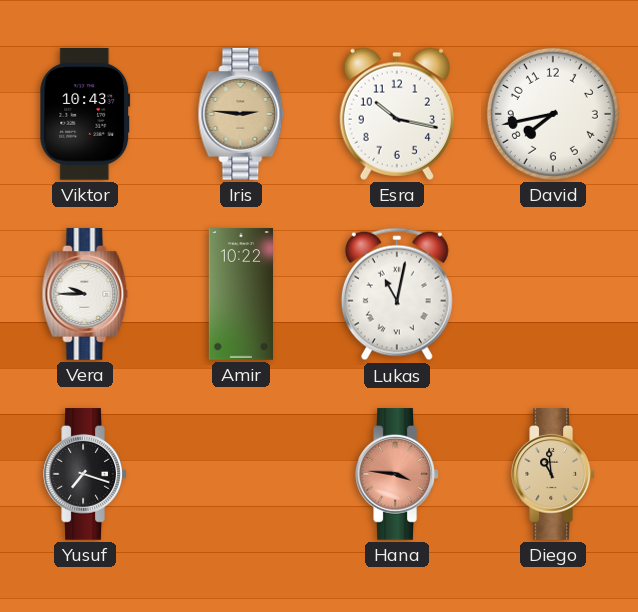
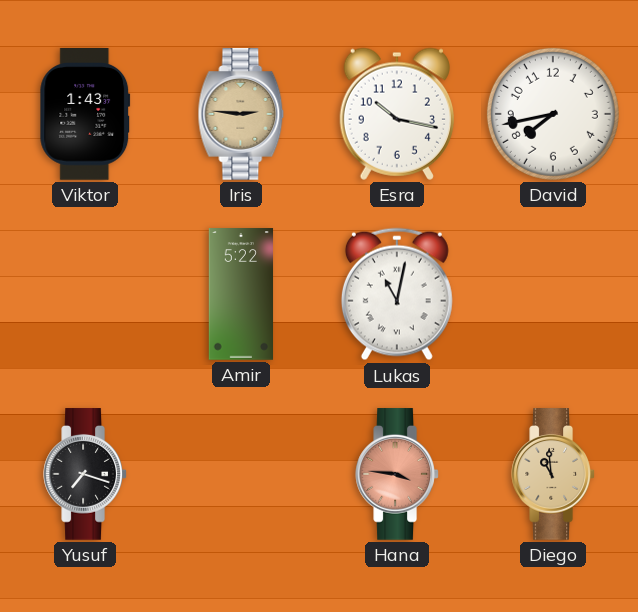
Viktor: 10:43 -> 1:43
Vera: 9:45 -> none
Amir: 10:22 -> 5:22
